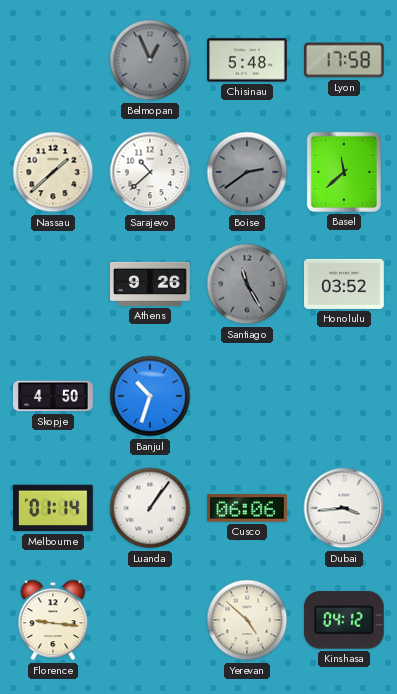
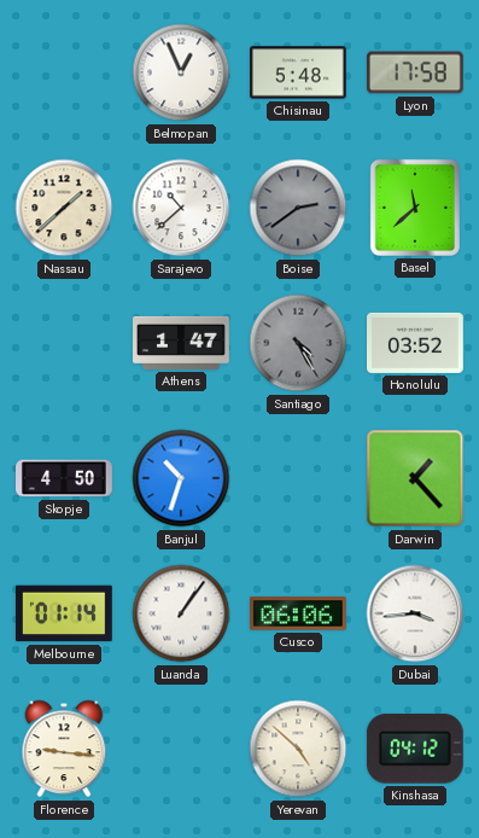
Belmopan dial: grey -> white
Athens: 9:26 -> 1:47
Santiago: 11:25 -> 4:25
Darwin: none -> 1:23
